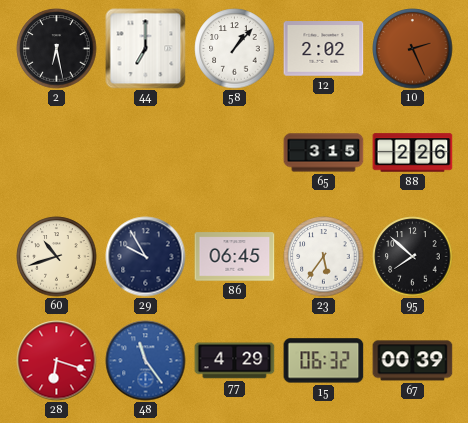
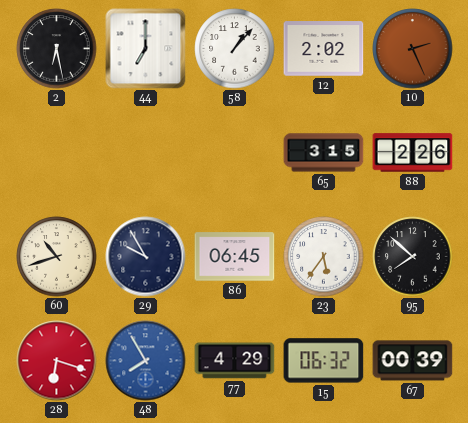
48: 11:24 -> 7:55
